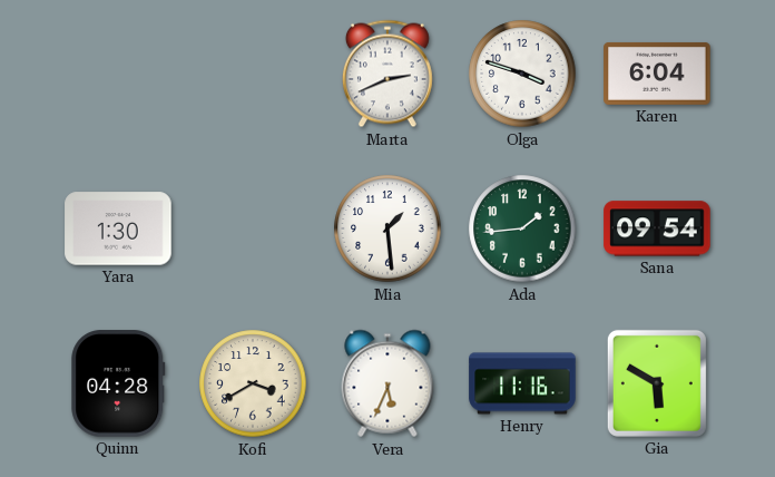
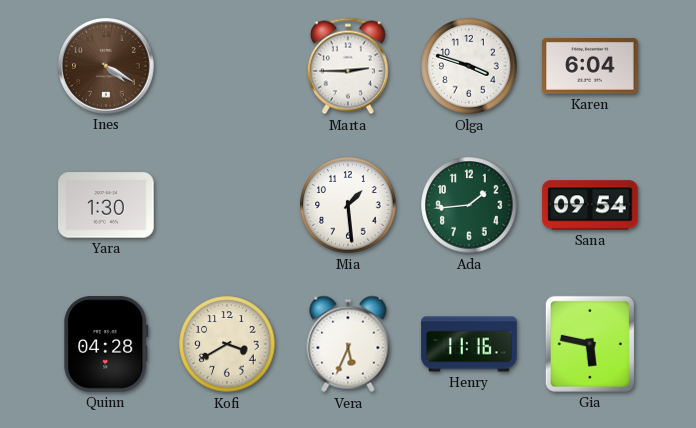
Ines: none -> 4:20
Marta: 2:41 -> 2:45
Gia: 5:50 -> 5:47
